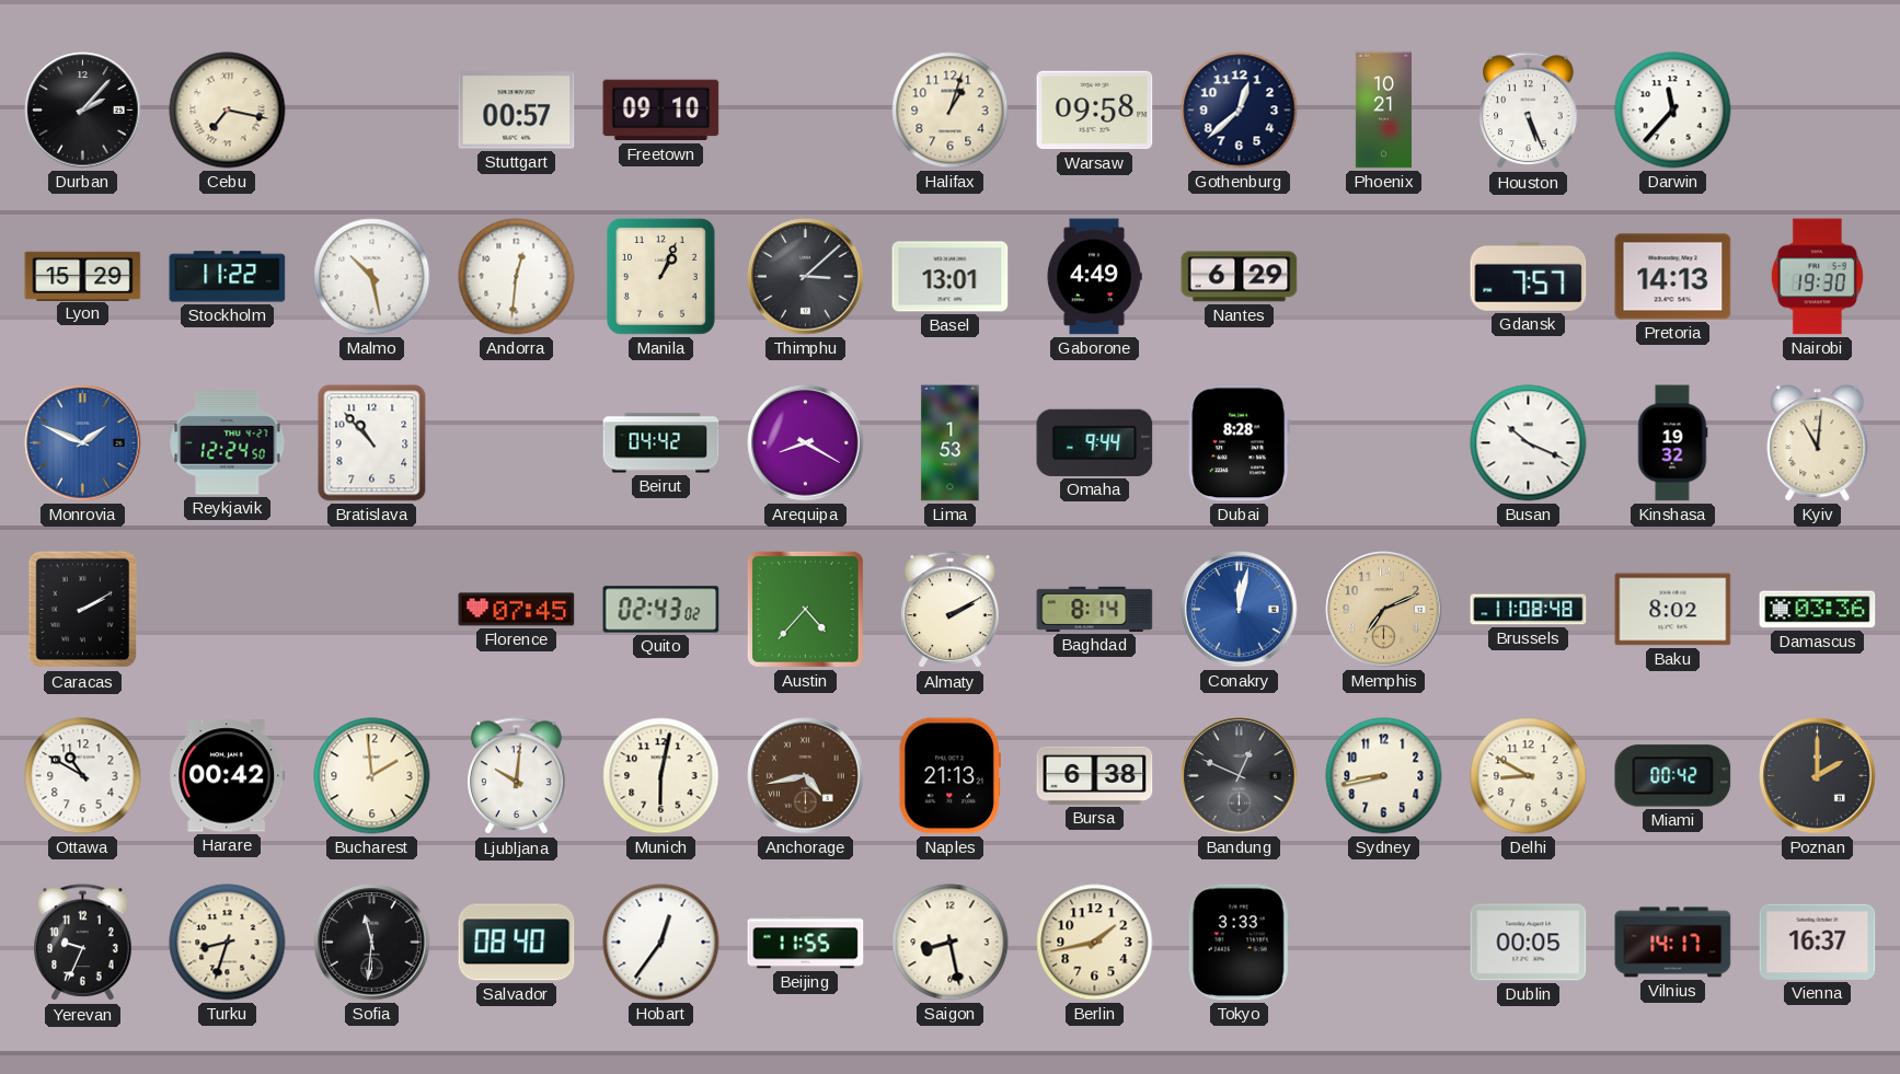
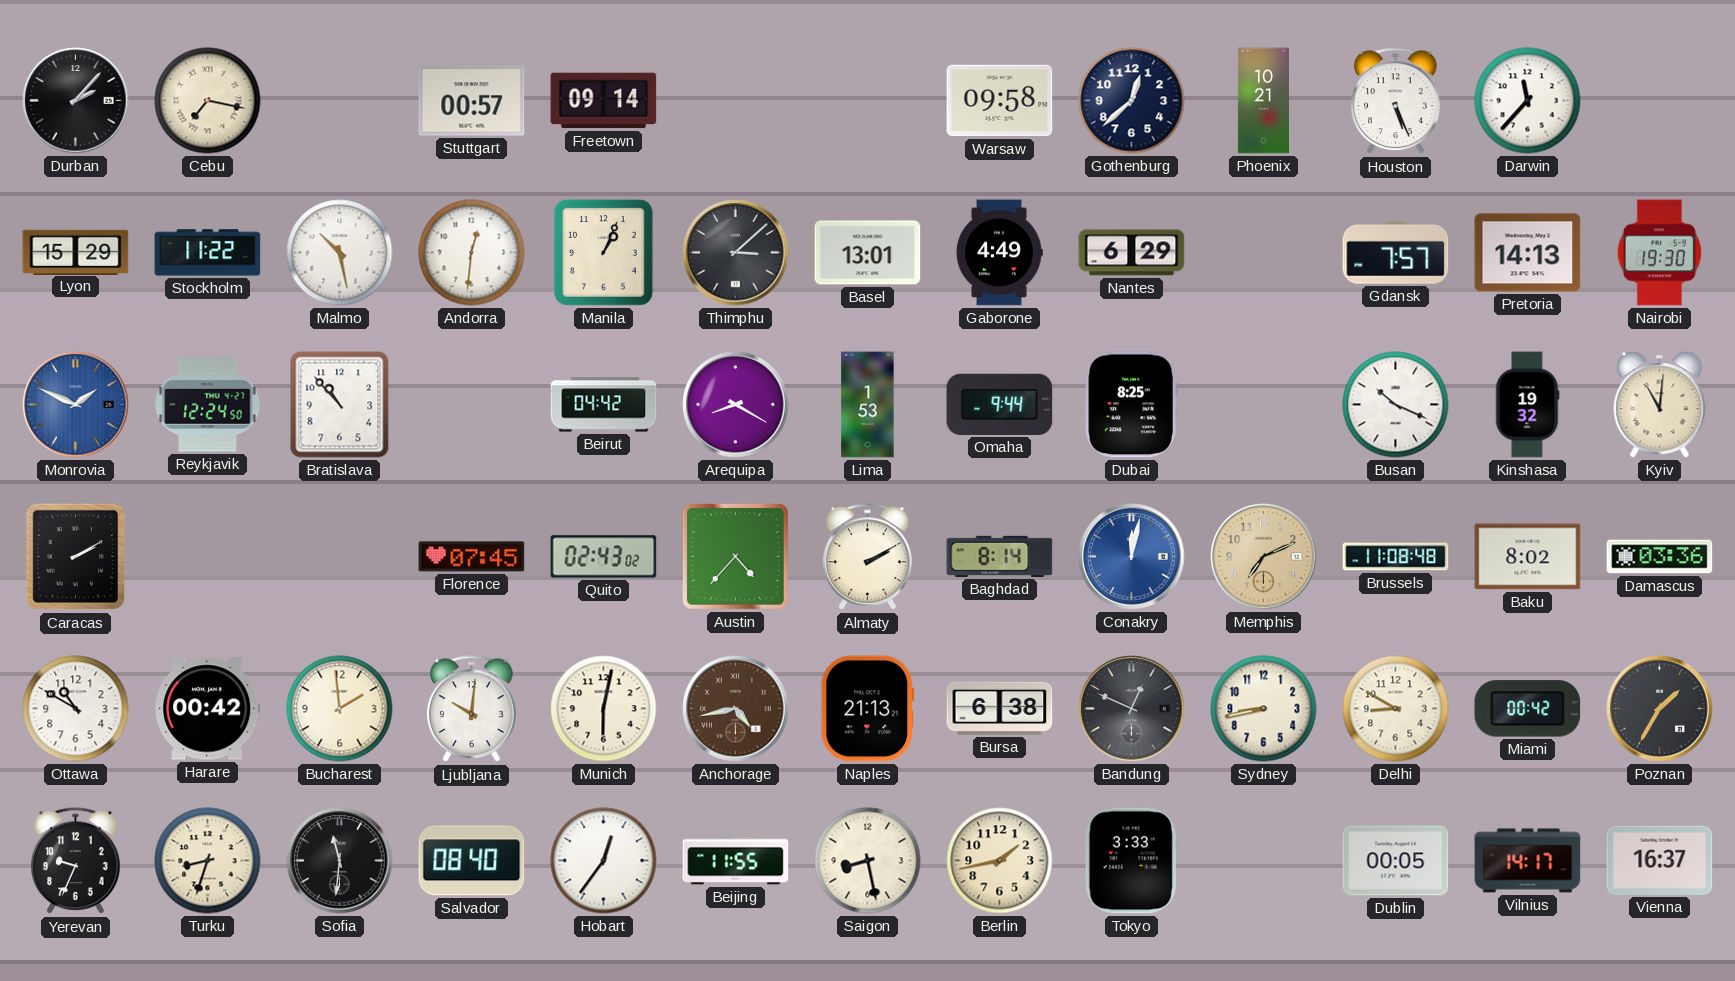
Freetown: 09:10 -> 09:14
Halifax: 1:03 -> none
Dubai: 8:28 -> 8:25
Poznan: 2:00 -> 1:35
